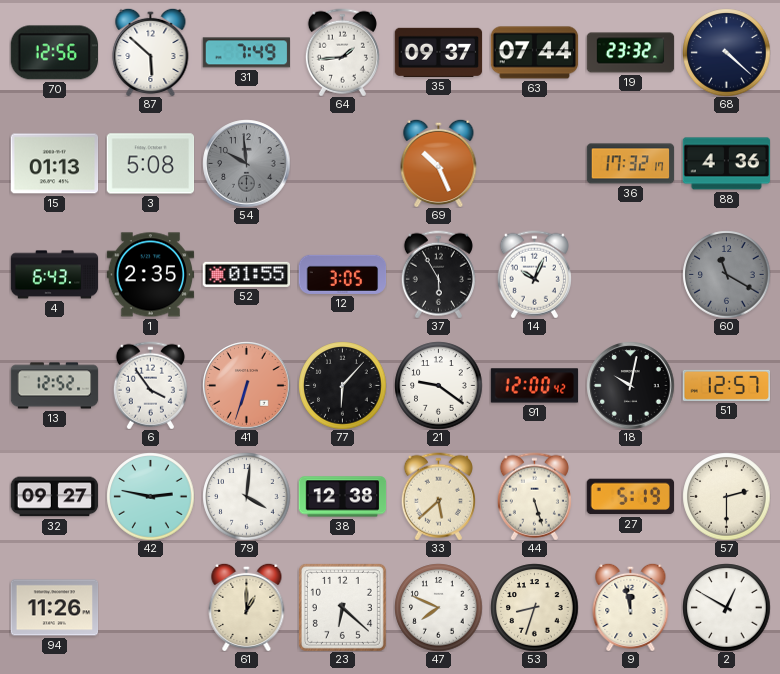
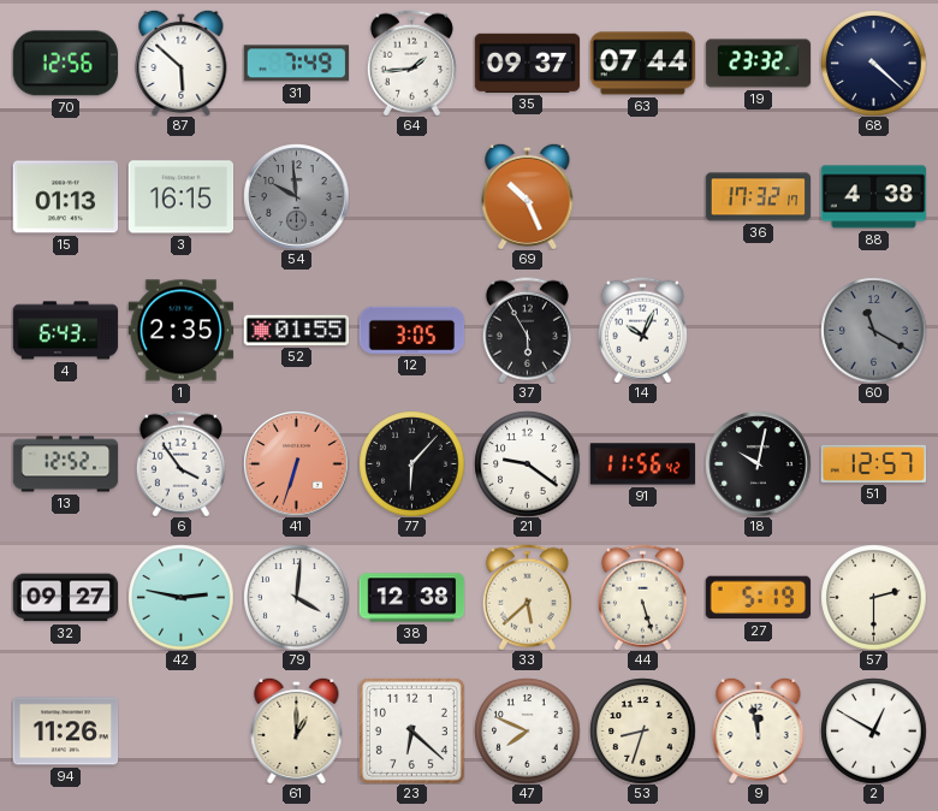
3: 5:08 -> 16:15
88: 4:36 -> 4:38
91: 12:00 -> 11:56
